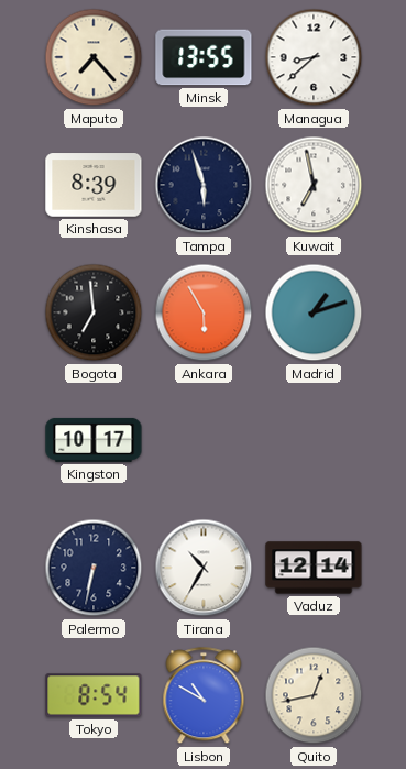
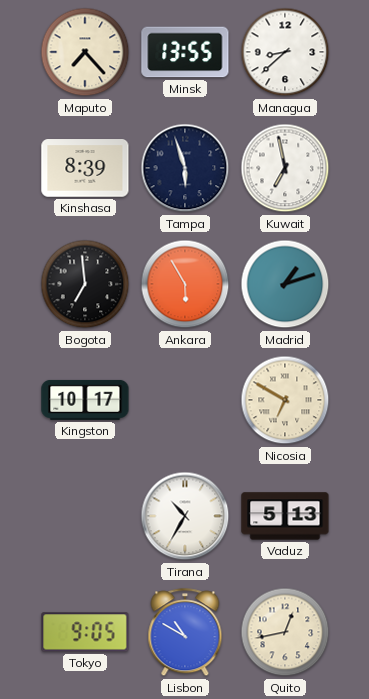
Nicosia: none -> 6:50
Palermo: 6:32 -> none
Vaduz: 12:14 -> 5:13
Tokyo: 8:54 -> 9:05
